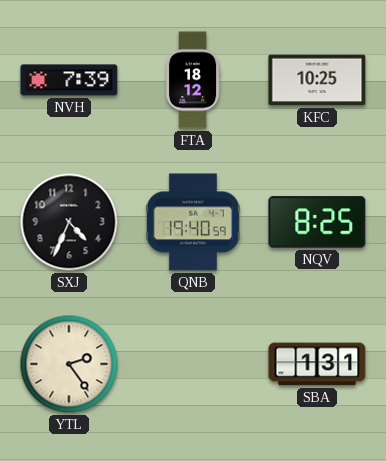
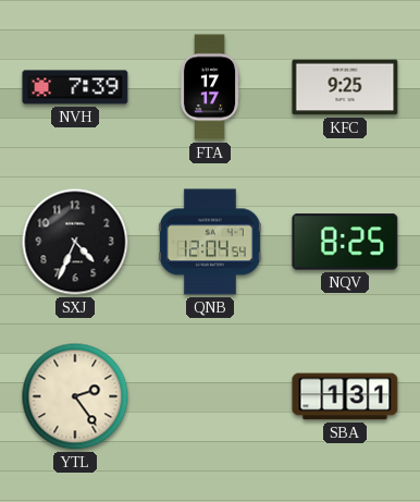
FTA: 18:12 -> 17:17
KFC: 10:25 -> 9:25
QNB: 19:40 -> 12:04
